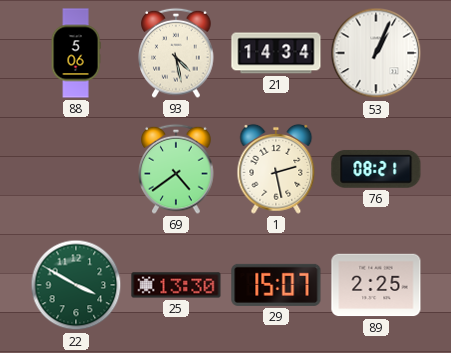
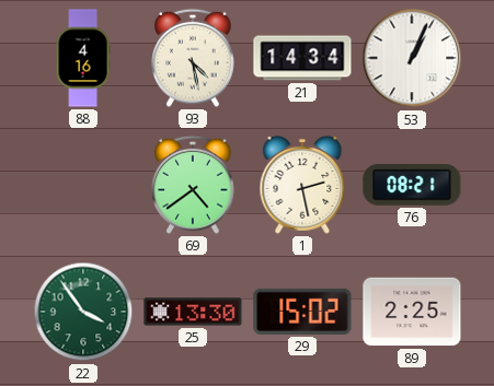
88: 5:06 -> 4:16
22: 3:50 -> 3:54
29: 15:07 -> 15:02
